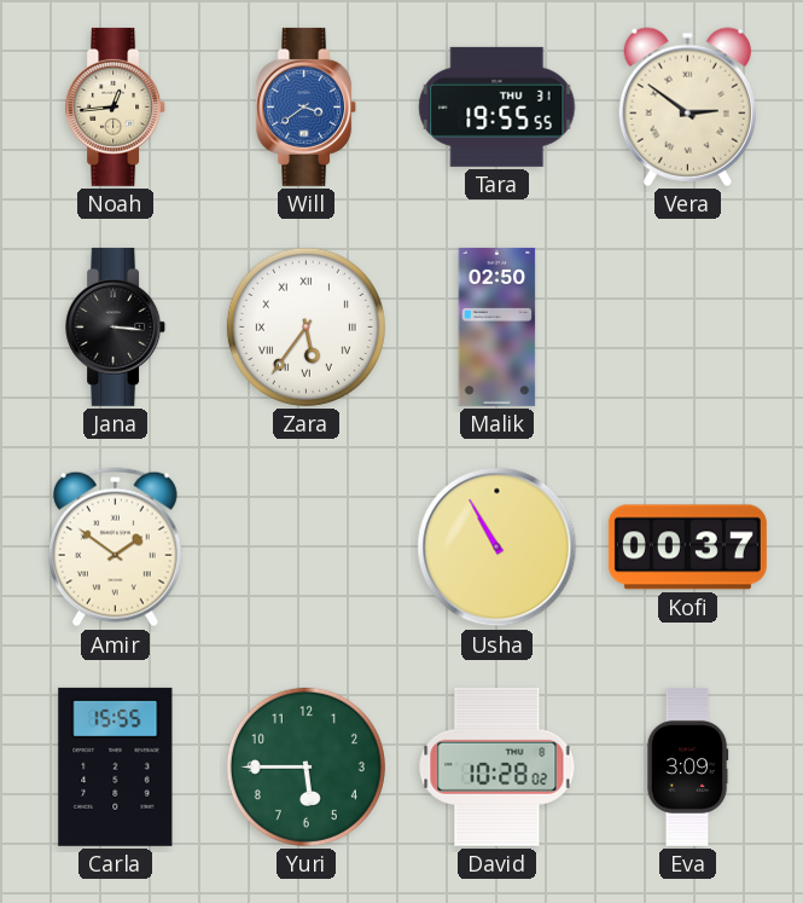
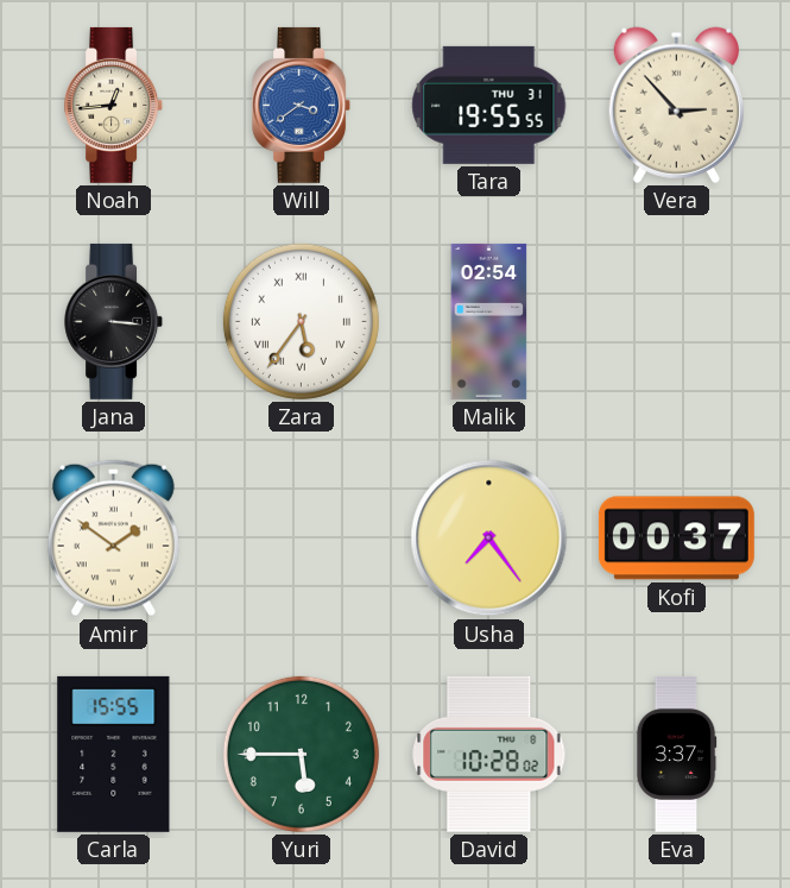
Vera: 2:51 -> 2:53
Malik: 02:50 -> 02:54
Usha: 10:55 -> 7:24
Eva: 3:09 -> 3:37
